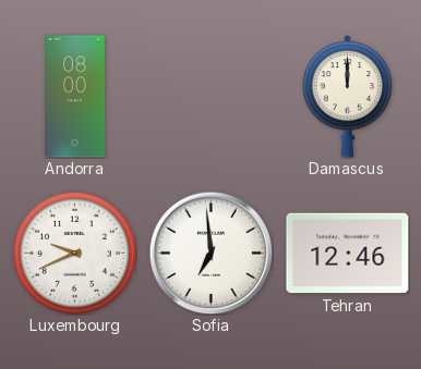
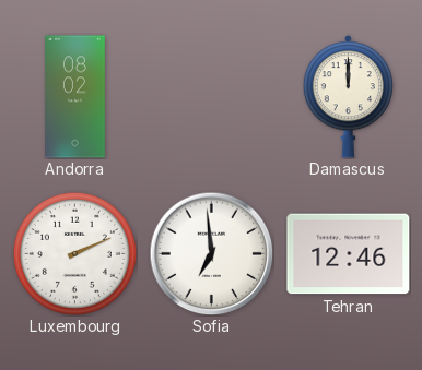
Andorra: 08:00 -> 08:02
Luxembourg: 9:41 -> 2:11
